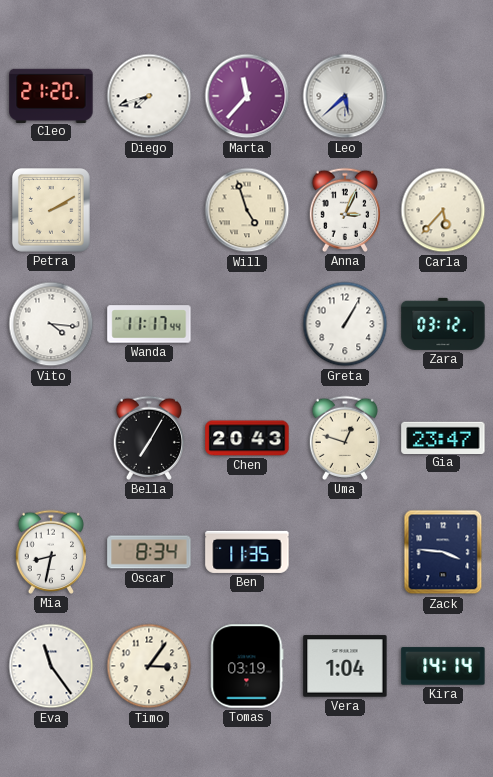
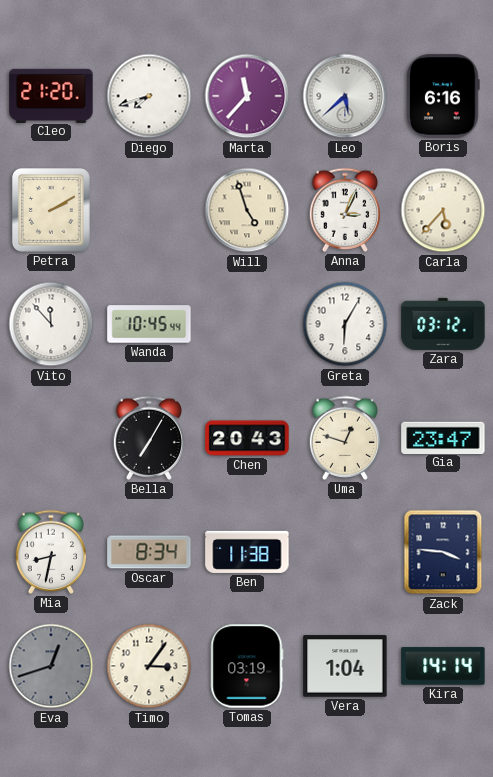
Boris: none -> 6:16
Vito: 4:16 -> 11:53
Wanda: 11:17 -> 10:45
Greta: 1:05 -> 6:05
Ben: 11:35 -> 11:38
Eva: 11:24 -> 12:42
Eva dial: white -> grey
